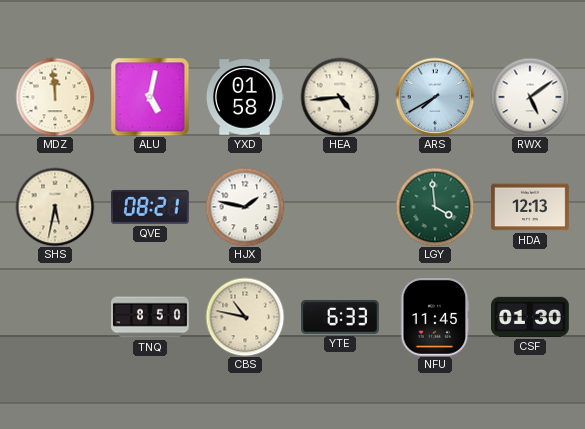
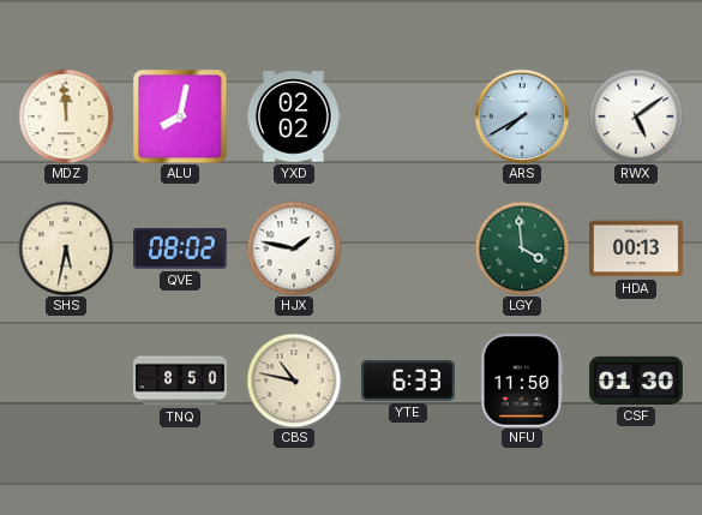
ALU: 5:02 -> 8:02
YXD: 01:58 -> 02:02
HEA: 4:44 -> none
QVE: 08:21 -> 08:02
HDA: 12:13 -> 00:13
NFU: 11:45 -> 11:50
